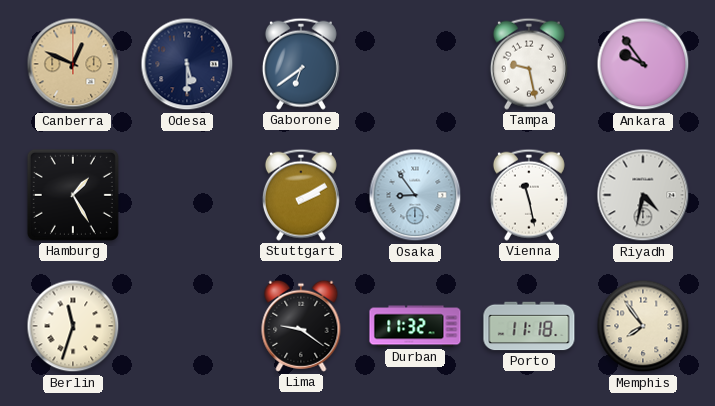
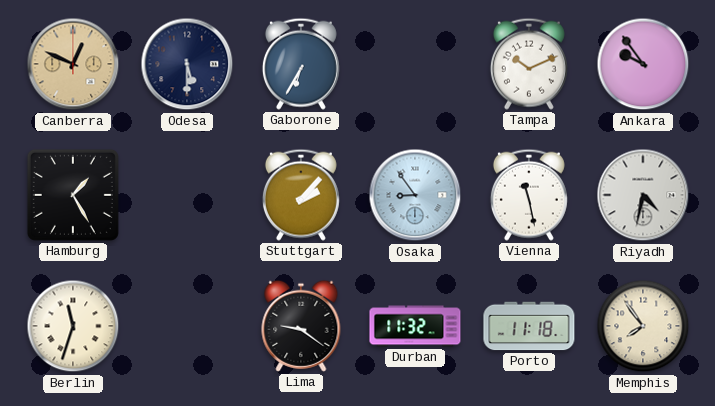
Gaborone: 6:39 -> 6:35
Tampa: 9:28 -> 10:11
Stuttgart: 2:10 -> 2:07
